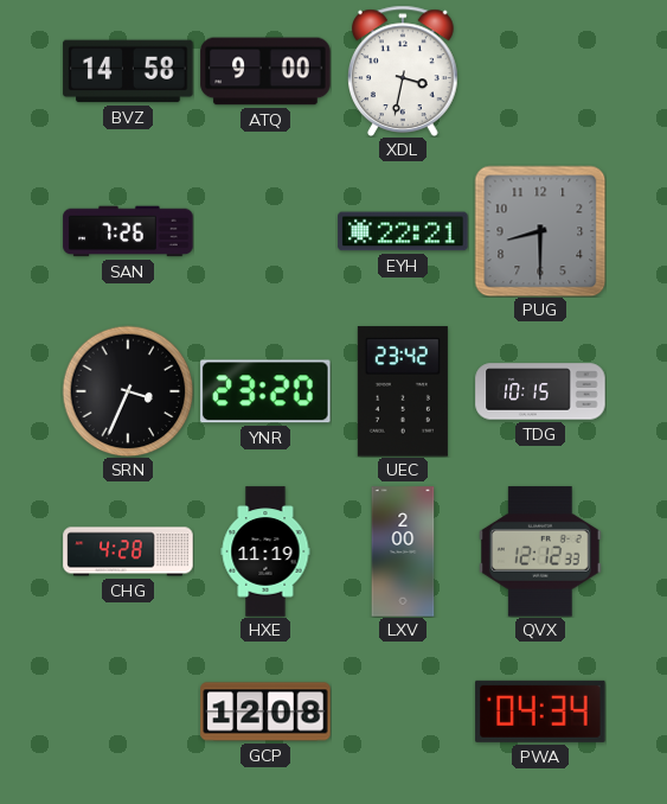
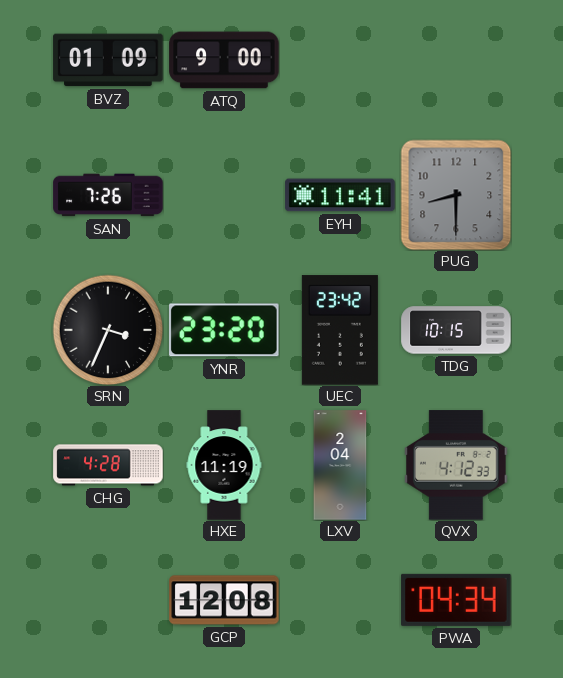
BVZ: 14:58 -> 01:09
XDL: 3:32 -> none
EYH: 22:21 -> 11:41
LXV: 2:00 -> 2:04
QVX: 12:12 -> 4:12
